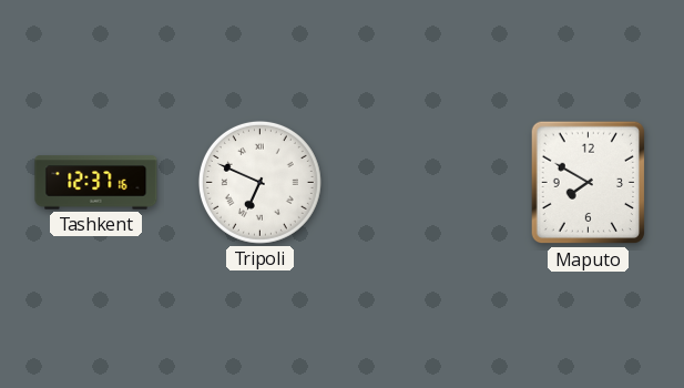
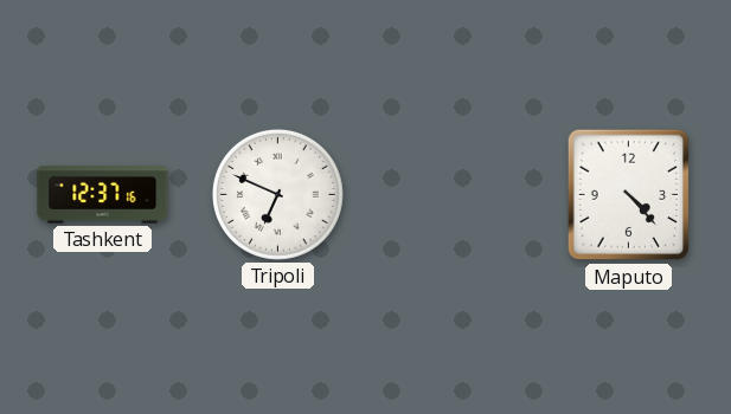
Maputo: 7:50 -> 4:23
